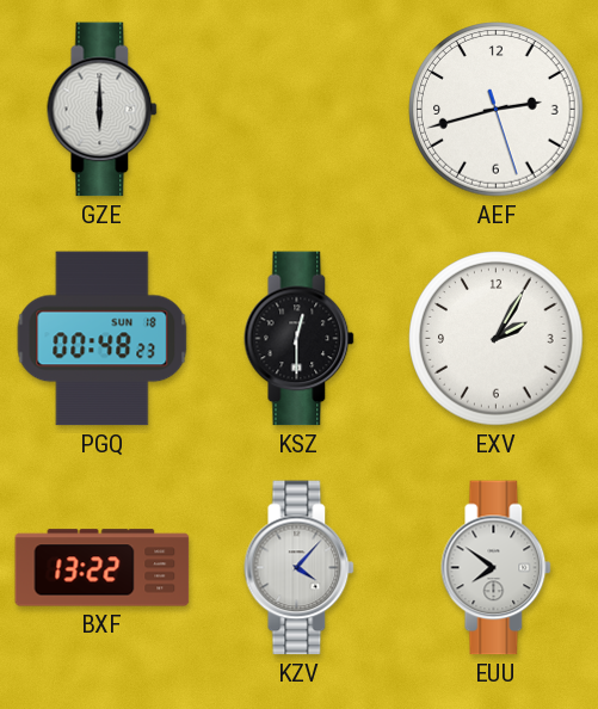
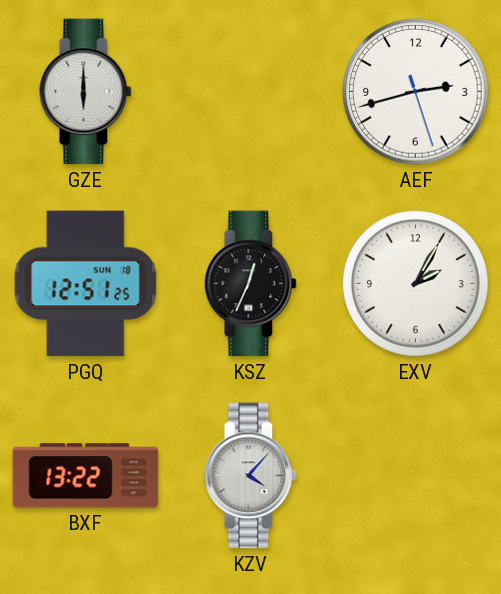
PGQ: 00:48 -> 12:51
KSZ: 12:30 -> 12:34
EUU: 7:51 -> none
